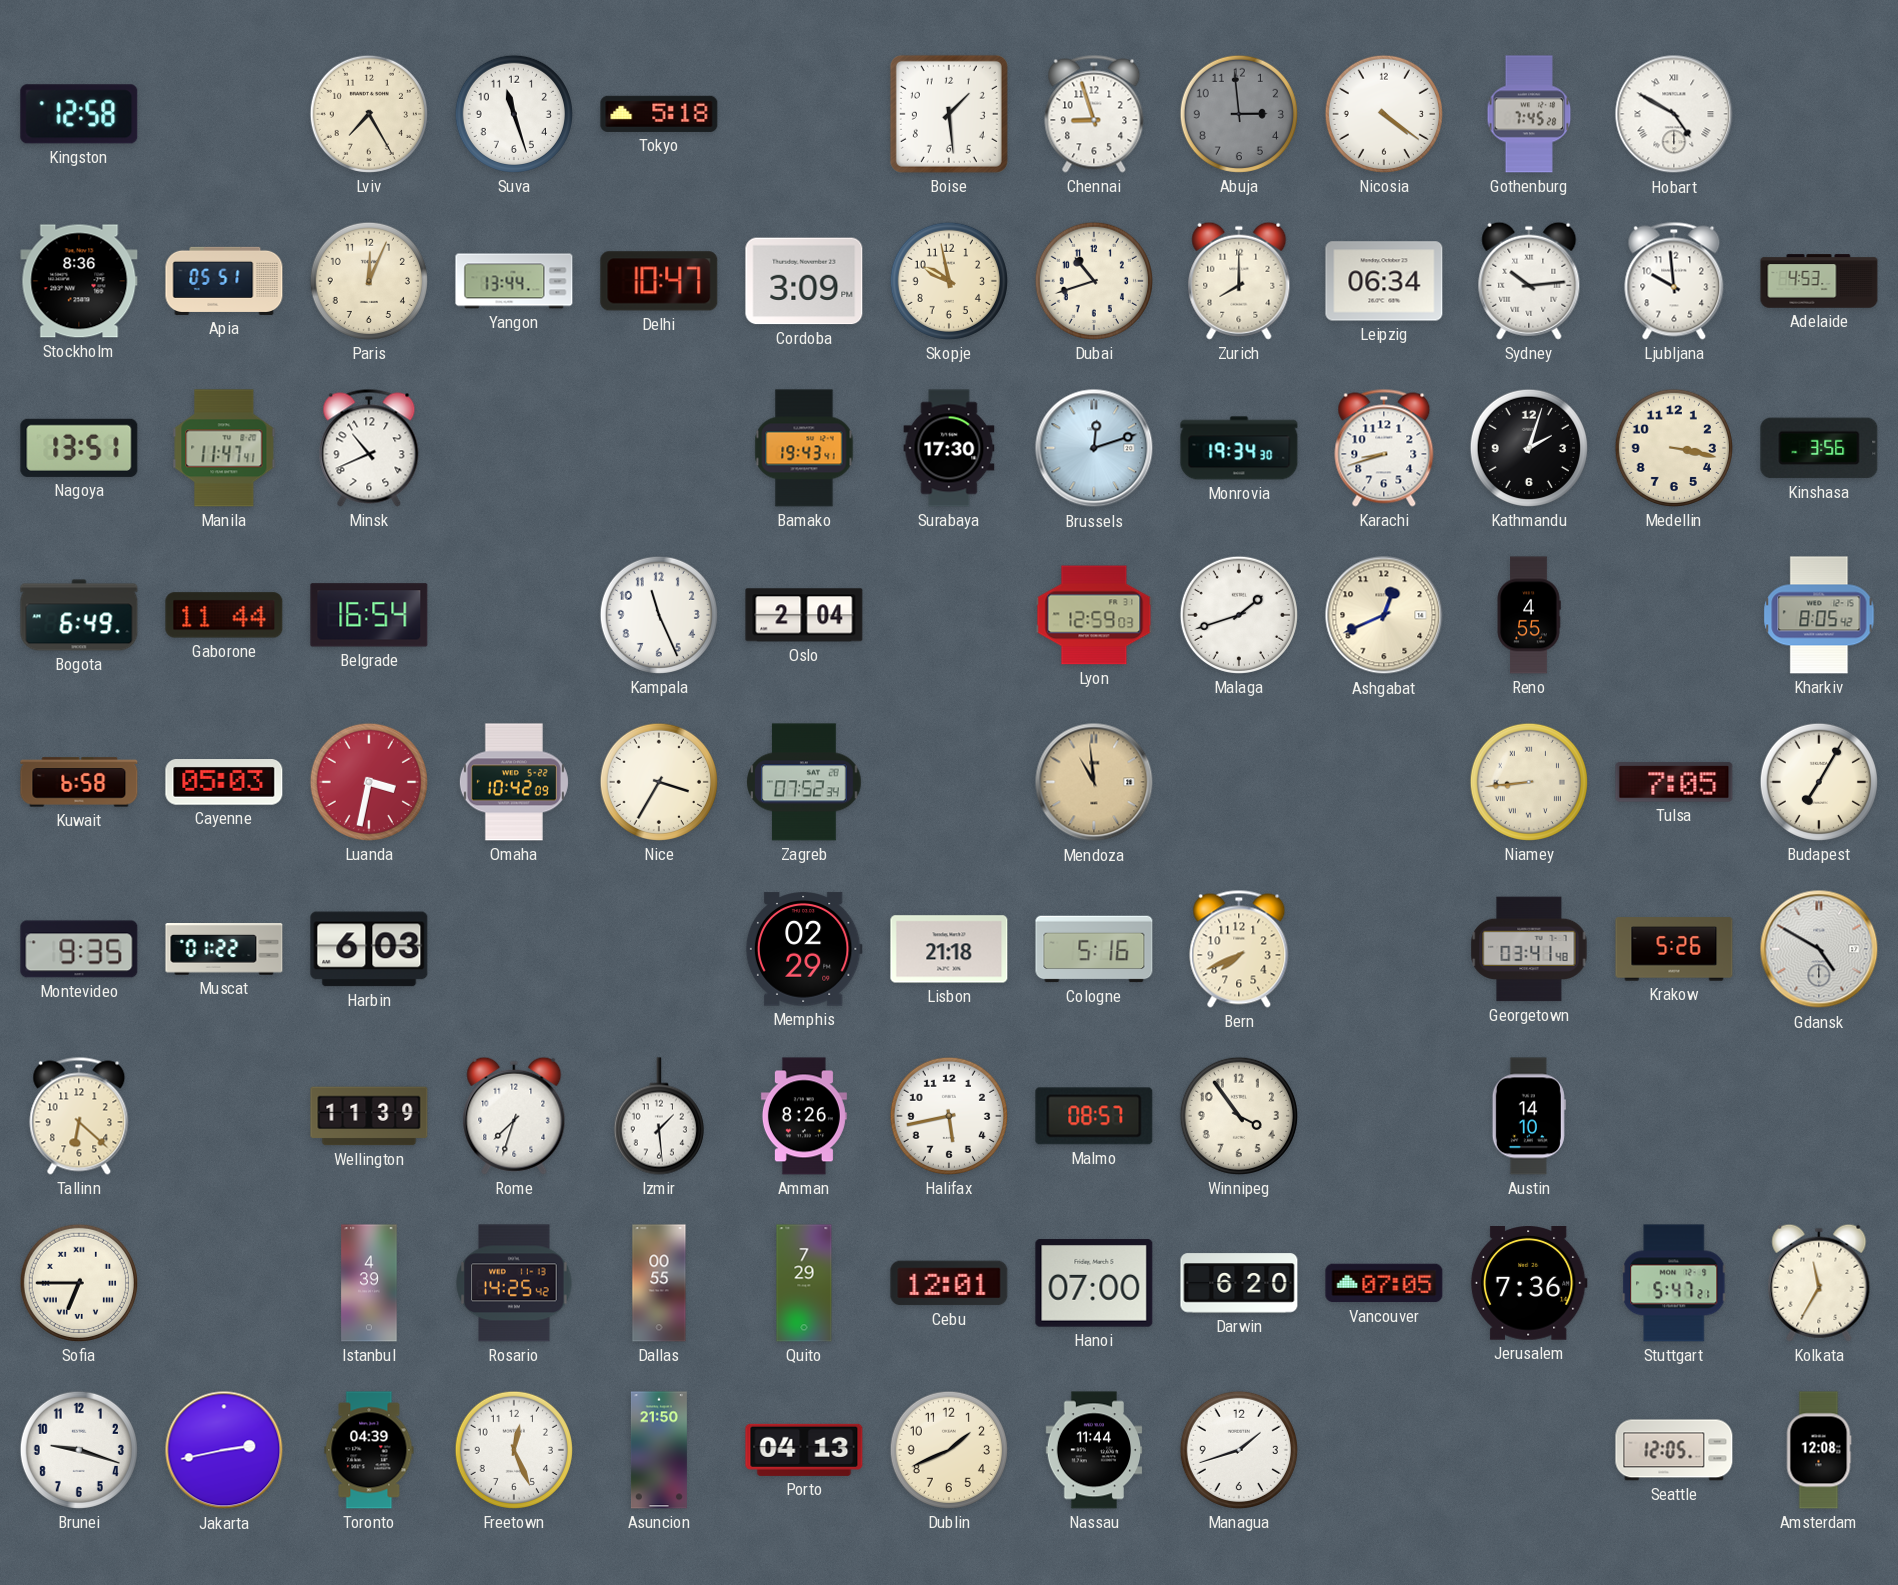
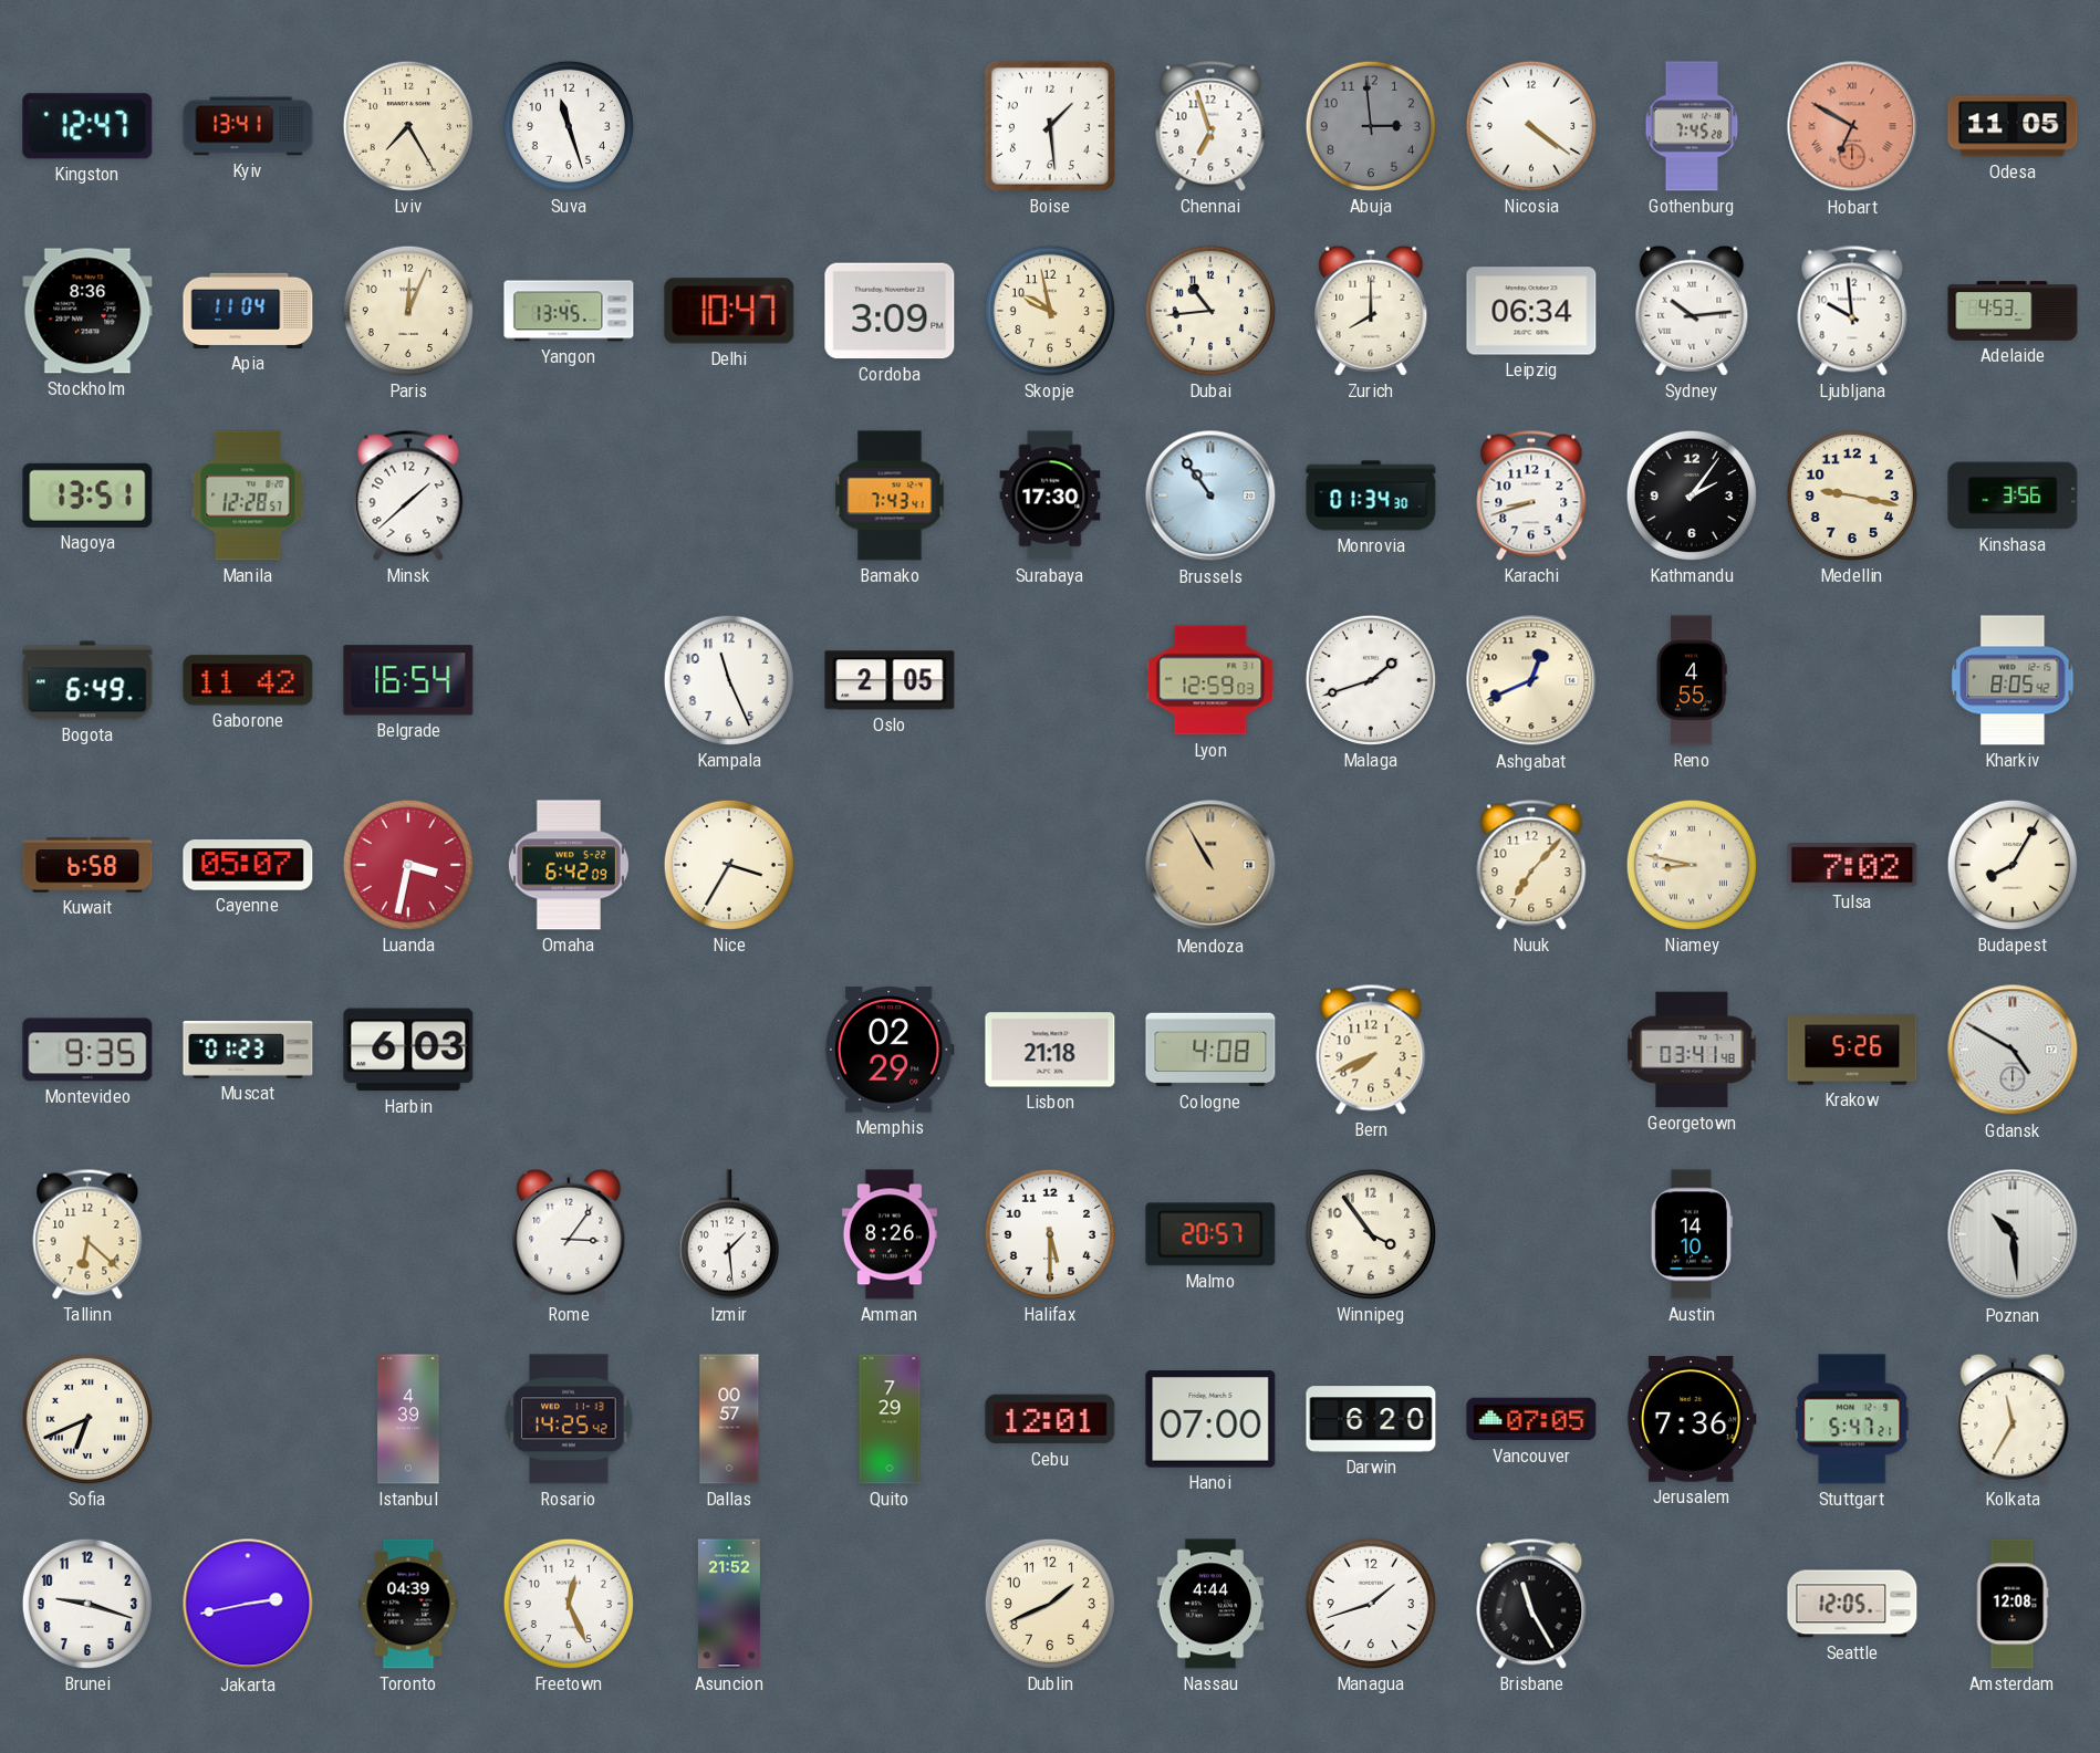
Kingston: 12:58 -> 12:47
Kyiv: none -> 13:41
Tokyo: 5:18 -> none
Chennai: 8:57 -> 6:57
Hobart: 4:50 -> 6:50
Hobart dial: white -> salmon
Odesa: none -> 11:05
Apia: 05:51 -> 11:04
Yangon: 13:44 -> 13:45
Dubai: 10:42 -> 10:44
Manila: 11:47 -> 12:28
Minsk: 10:41 -> 1:38
Bamako: 19:43 -> 7:43
Brussels: 12:12 -> 10:54
Monrovia: 19:34 -> 01:34
Kathmandu: 2:03 -> 2:06
Medellin: 3:17 -> 9:17
Gaborone: 11:44 -> 11:42
Oslo: 2:04 -> 2:05
Cayenne: 05:03 -> 05:07
Omaha: 10:42 -> 6:42
Zagreb: 07:52 -> none
Mendoza: 10:59 -> 10:55
Nuuk: none -> 7:07
Niamey: 8:44 -> 8:47
Tulsa: 7:05 -> 7:02
Budapest: 7:05 -> 8:05
Muscat: 01:22 -> 01:23
Cologne: 5:16 -> 4:08
Wellington: 11:39 -> none
Rome: 7:33 -> 3:06
Halifax: 5:43 -> 5:30
Malmo: 08:57 -> 20:57
Poznan: none -> 10:29
Sofia: 6:45 -> 6:41
Dallas: 00:55 -> 00:57
Asuncion: 21:50 -> 21:52
Porto: 04:13 -> none
Nassau: 11:44 -> 4:44
Brisbane: none -> 11:25
